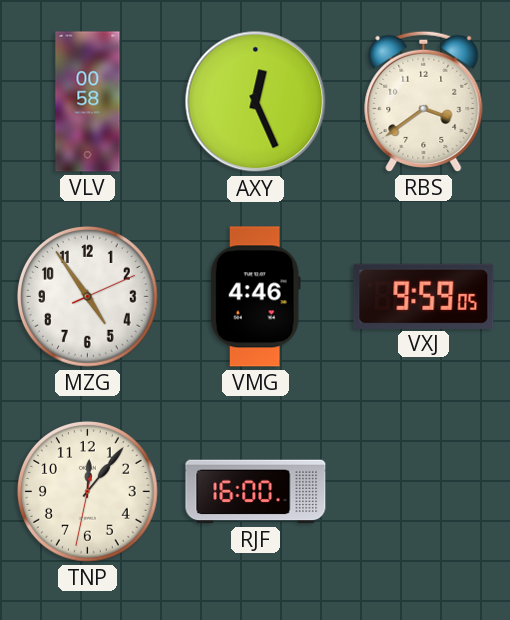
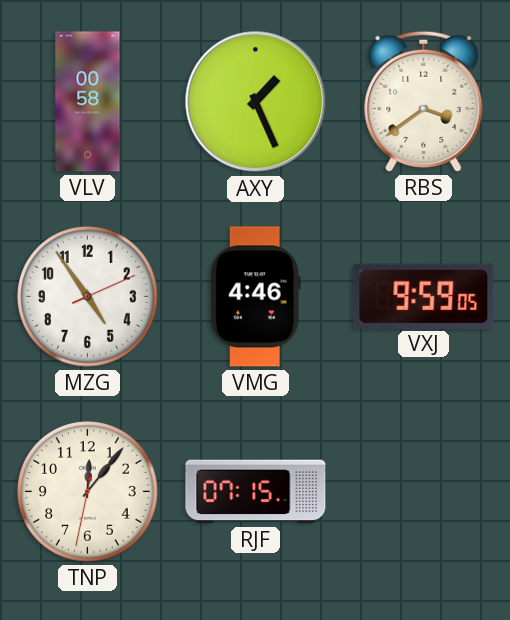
AXY: 12:26 -> 1:26
RJF: 16:00 -> 07:15
